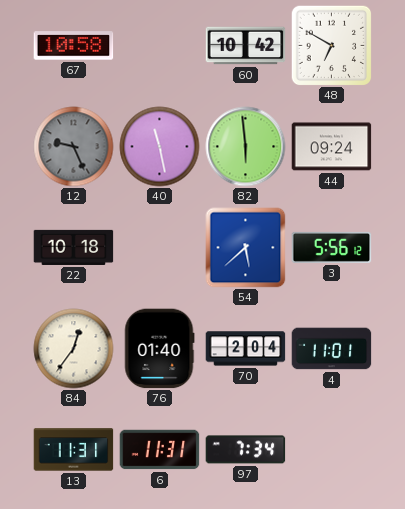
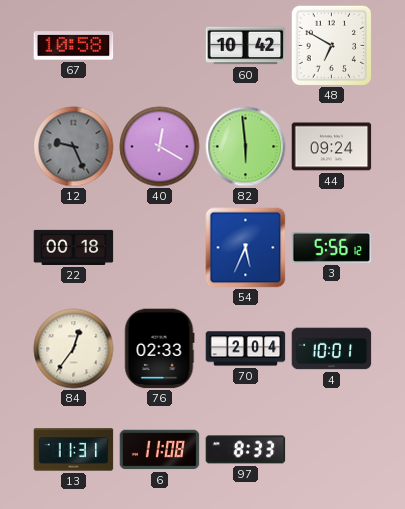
40: 11:28 -> 12:20
22: 10:18 -> 00:18
54: 5:38 -> 5:34
76: 01:40 -> 02:33
4: 11:01 -> 10:01
6: 11:31 -> 11:08
97: 7:34 -> 8:33
